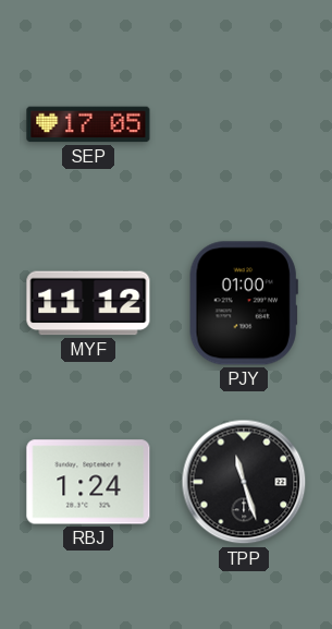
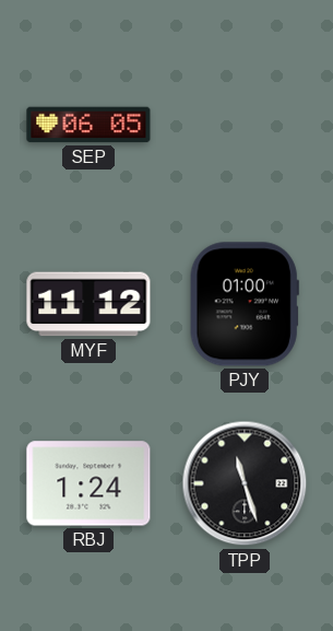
SEP: 17:05 -> 06:05
